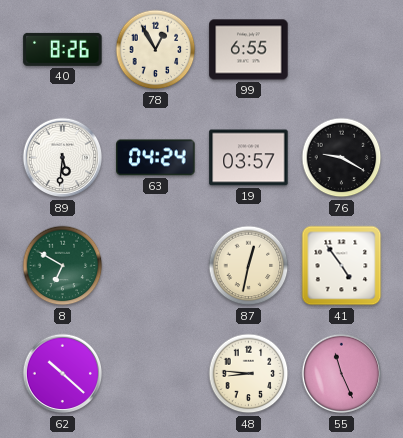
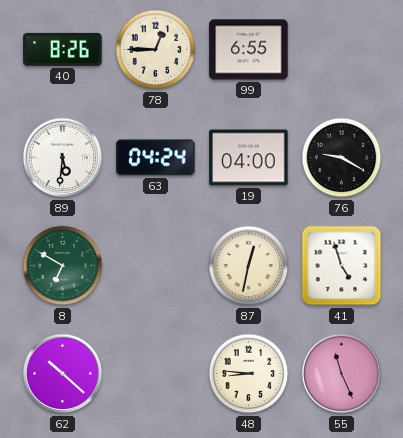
78: 12:55 -> 12:45
19: 03:57 -> 04:00
41: 4:54 -> 4:57
